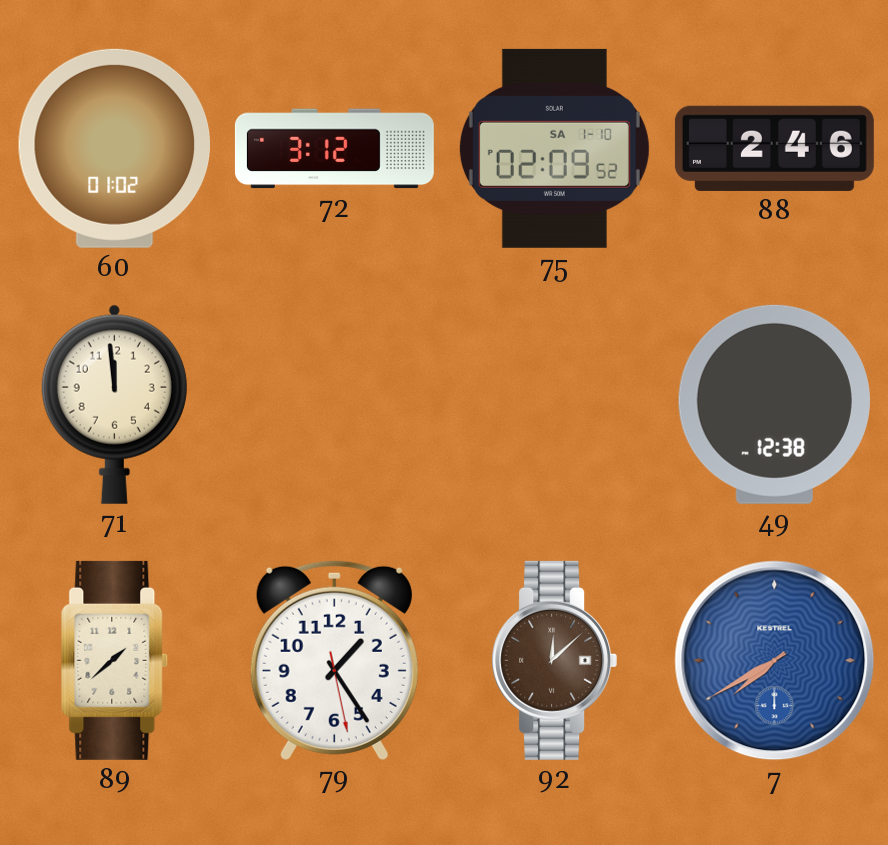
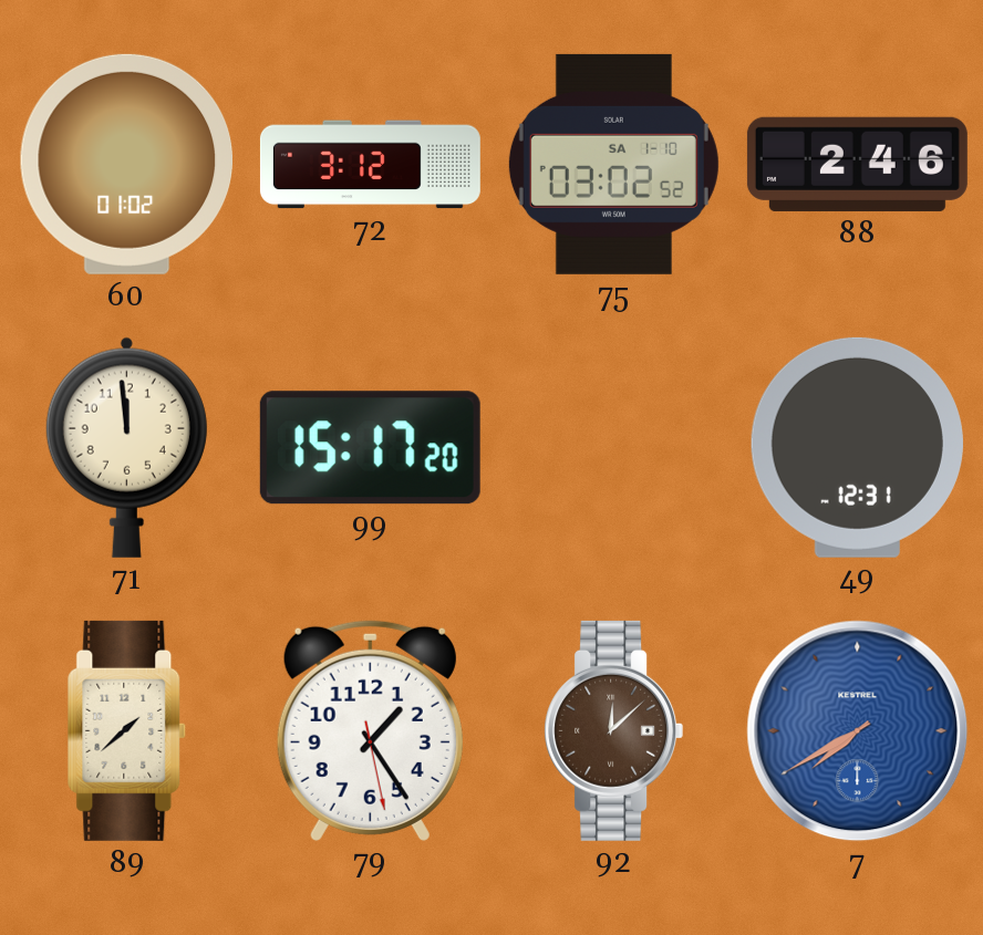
75: 02:09 -> 03:02
99: none -> 15:17
49: 12:38 -> 12:31
